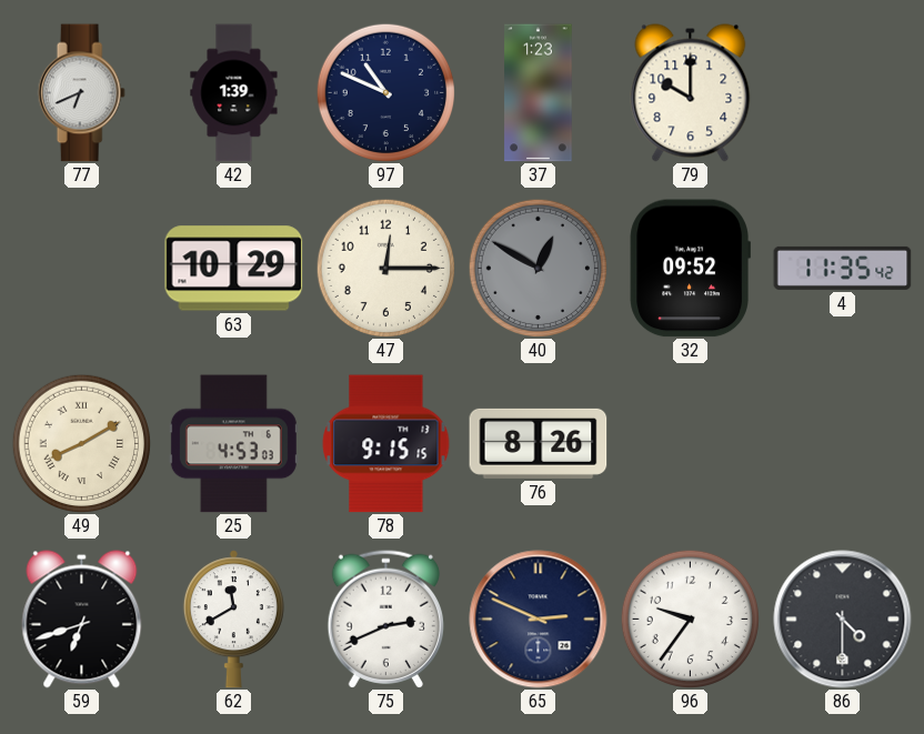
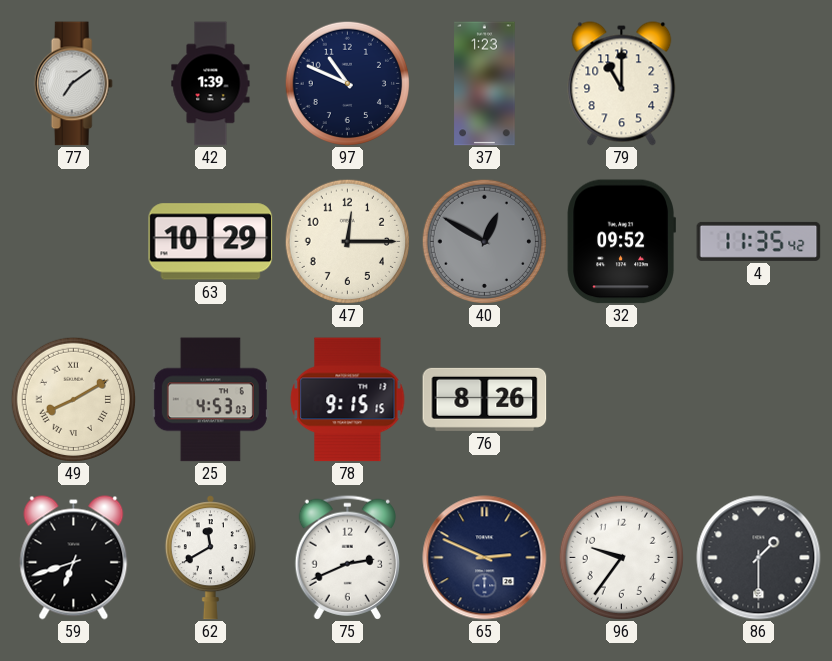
77: 6:41 -> 7:09
79: 10:00 -> 11:00
86: 4:30 -> 1:30
